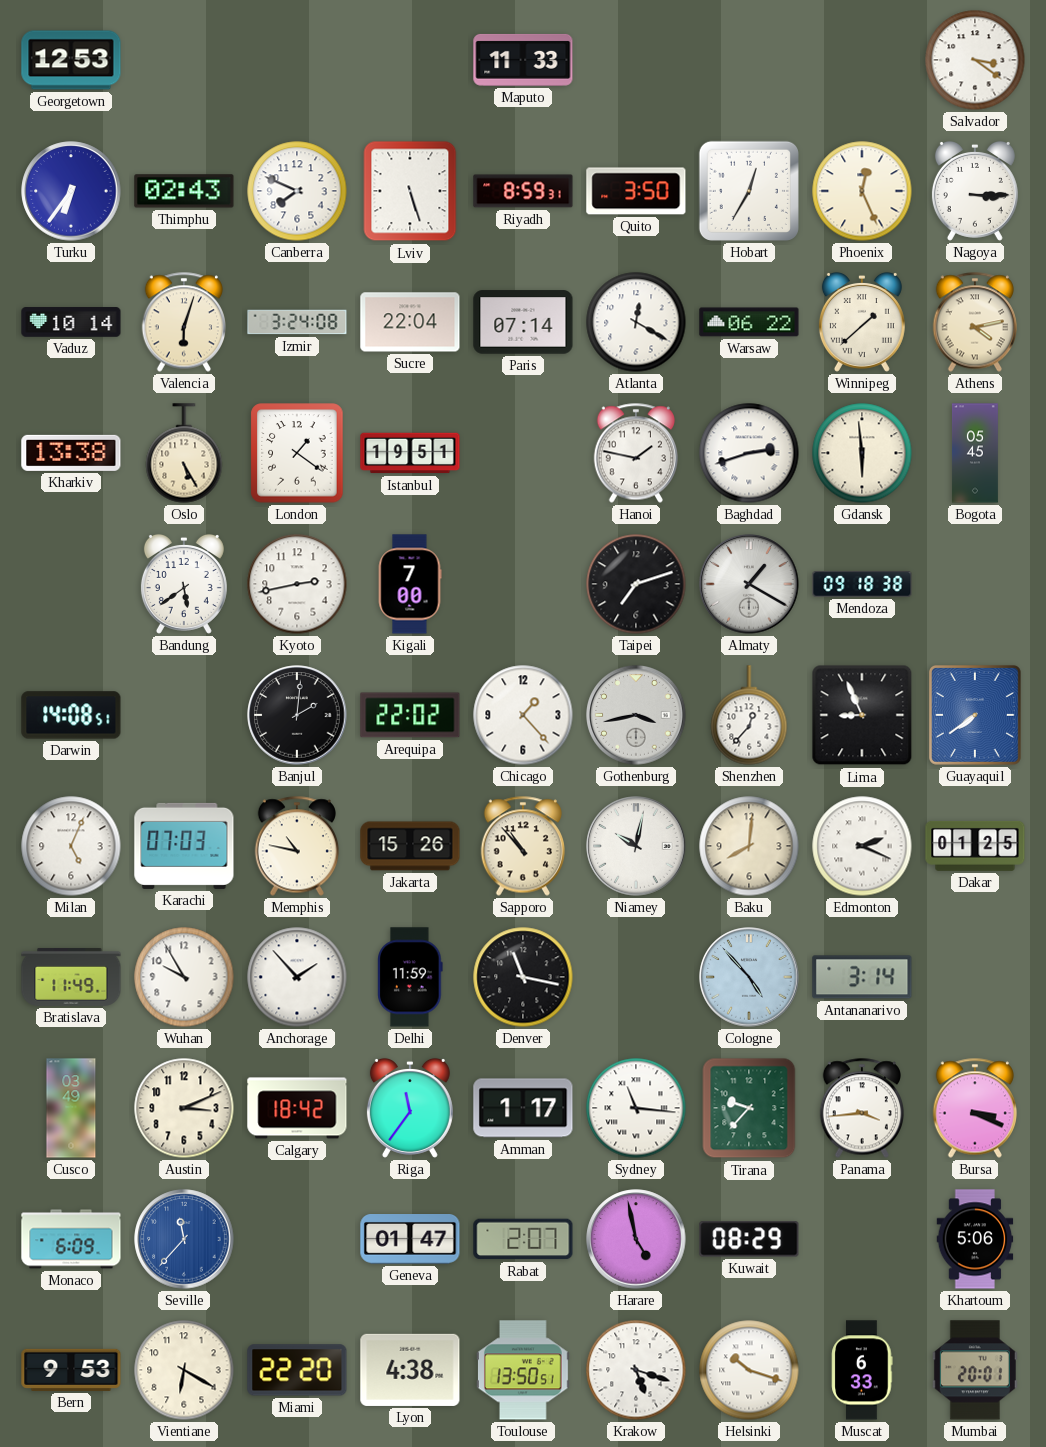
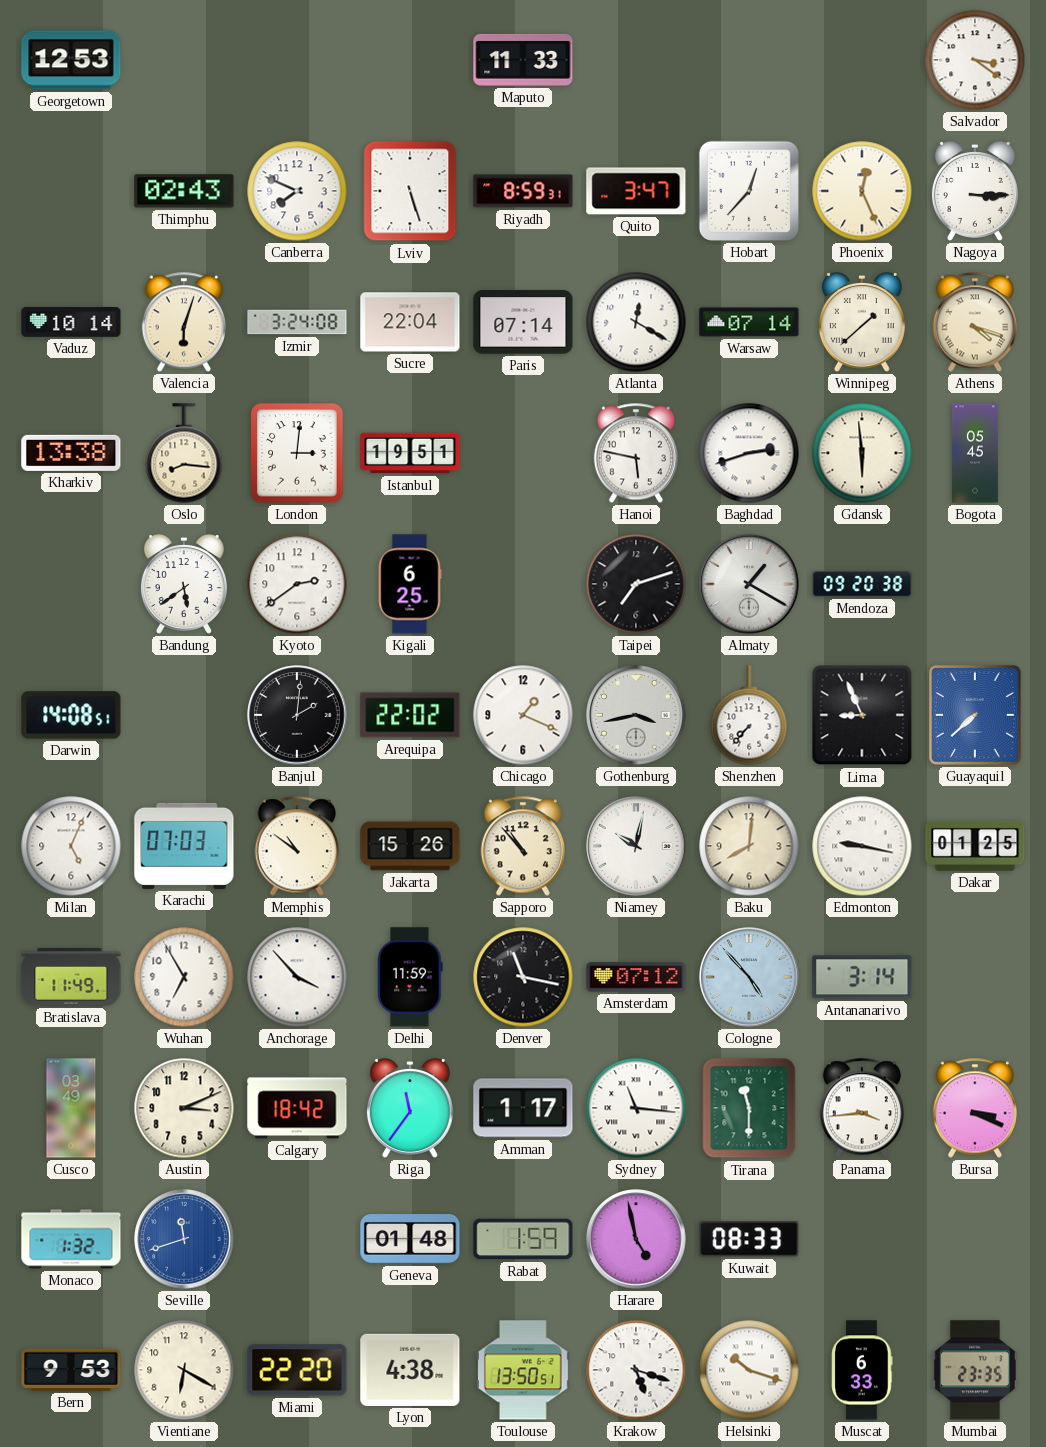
Turku: 6:36 -> none
Quito: 3:50 -> 3:47
Hobart: 12:35 -> 12:37
Warsaw: 06:22 -> 07:14
Athens: 4:13 -> 4:18
Oslo: 5:25 -> 8:16
London: 1:21 -> 3:01
Hanoi: 1:47 -> 5:47
Kyoto: 2:43 -> 2:39
Kigali: 7:00 -> 6:25
Mendoza: 09:18 -> 09:20
Chicago: 1:23 -> 1:19
Shenzhen: 12:37 -> 7:37
Guayaquil: 7:39 -> 7:38
Memphis: 10:47 -> 10:51
Edmonton: 2:19 -> 9:17
Wuhan: 9:55 -> 6:55
Anchorage: 1:53 -> 3:53
Amsterdam: none -> 07:12
Tirana: 9:37 -> 11:30
Monaco: 6:09 -> 1:32
Seville: 11:37 -> 11:42
Geneva: 01:47 -> 01:48
Rabat: 2:07 -> 1:59
Kuwait: 08:29 -> 08:33
Khartoum: 5:06 -> none
Mumbai: 20:01 -> 23:35
